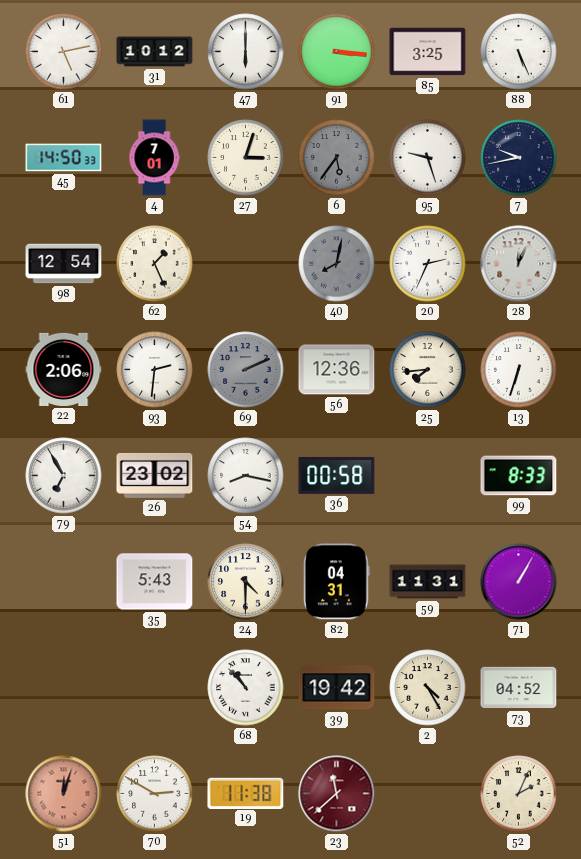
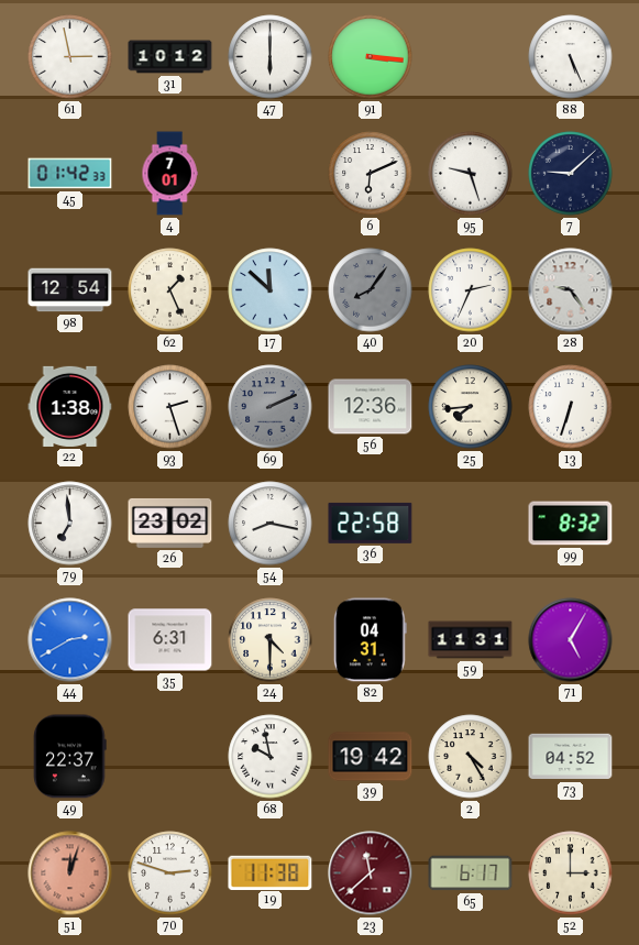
61: 5:13 -> 2:58
85: 3:25 -> none
45: 14:50 -> 01:42
27: 3:03 -> none
6: 5:36 -> 6:11
6 dial: grey -> white
7: 9:43 -> 9:08
17: none -> 11:52
40: 8:02 -> 8:06
28: 12:04 -> 9:24
22: 2:06 -> 1:38
93: 2:31 -> 2:27
79: 6:55 -> 6:59
36: 00:58 -> 22:58
99: 8:33 -> 8:32
44: none -> 2:40
35: 5:43 -> 6:31
71: 1:05 -> 5:05
49: none -> 22:37
68: 10:53 -> 9:58
70: 2:50 -> 2:48
65: none -> 6:17
52: 2:04 -> 3:00
